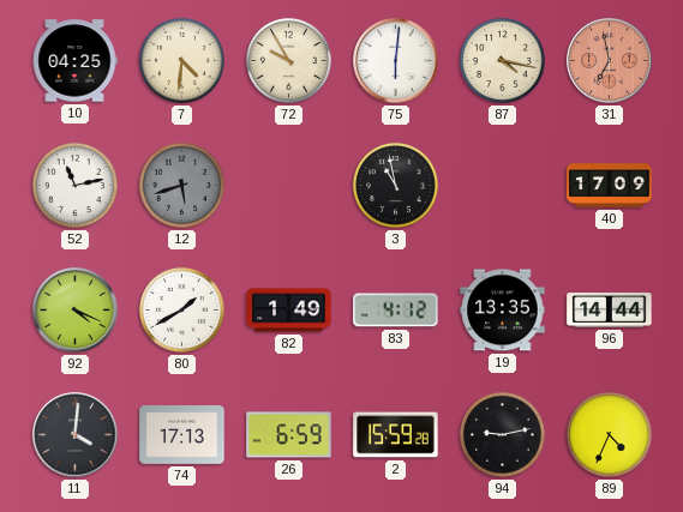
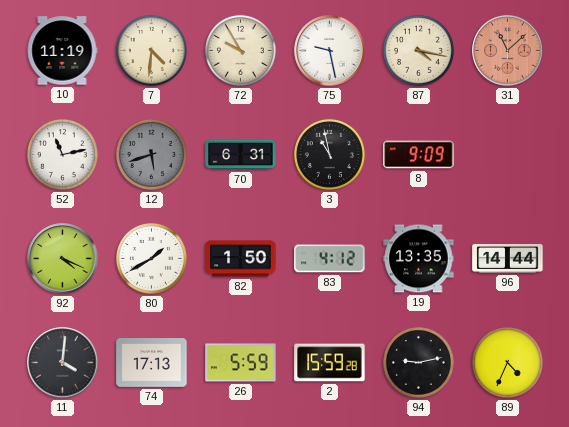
10: 04:25 -> 11:19
75: 6:01 -> 9:28
31: 6:58 -> 11:08
70: none -> 6:31
8: none -> 9:09
40: 17:09 -> none
82: 1:49 -> 1:50
26: 6:59 -> 5:59
